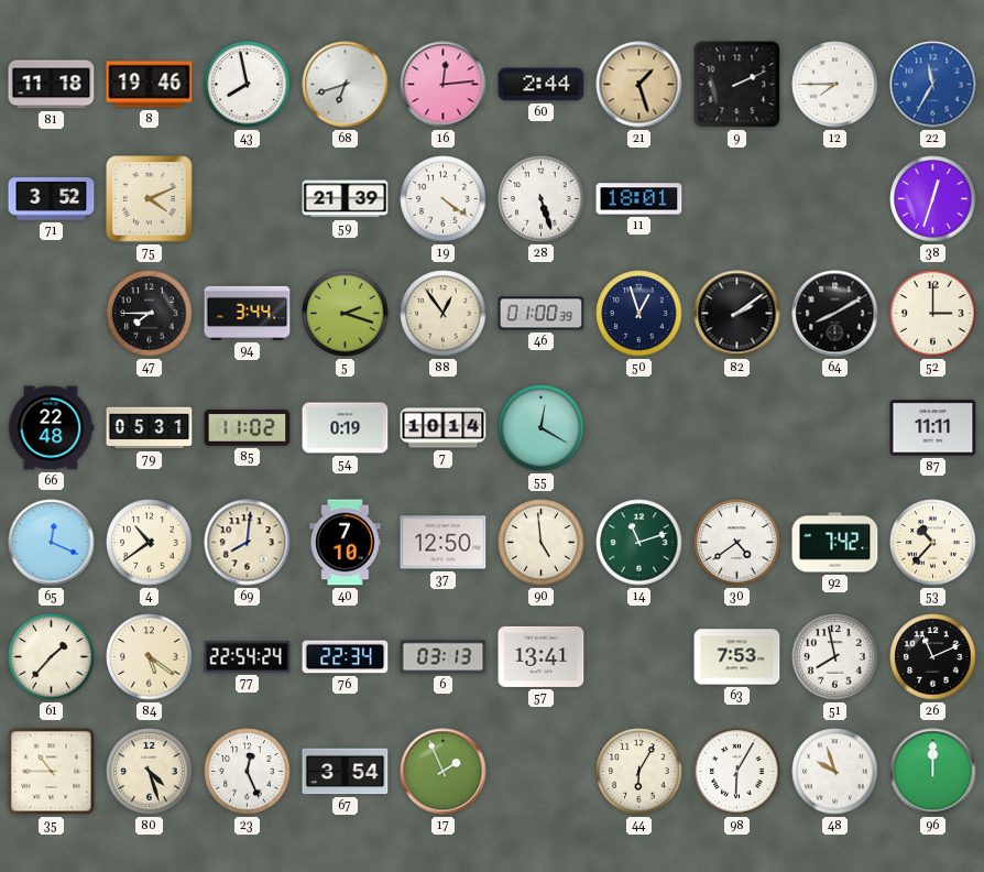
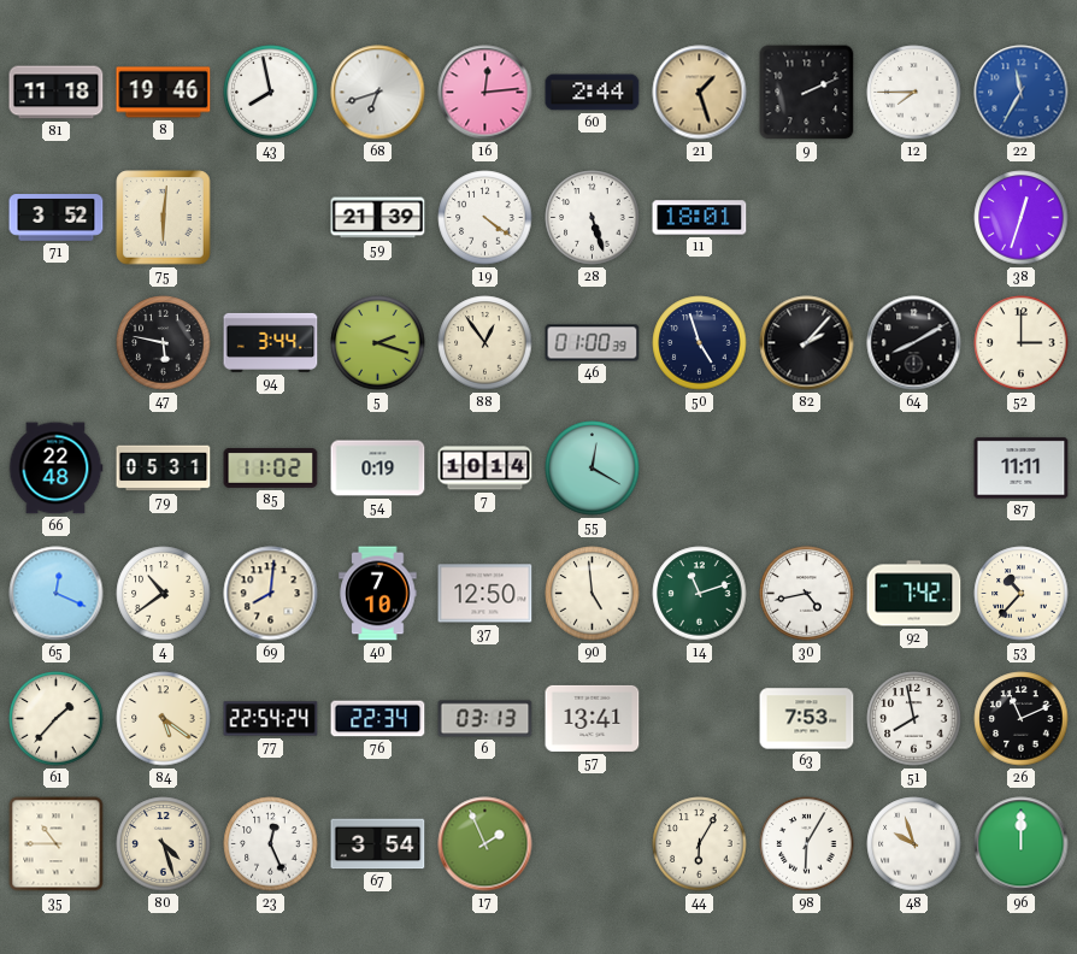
75: 4:11 -> 6:01
47: 7:45 -> 5:47
50: 12:57 -> 4:57
82: 2:09 -> 2:07
30: 4:39 -> 4:43
